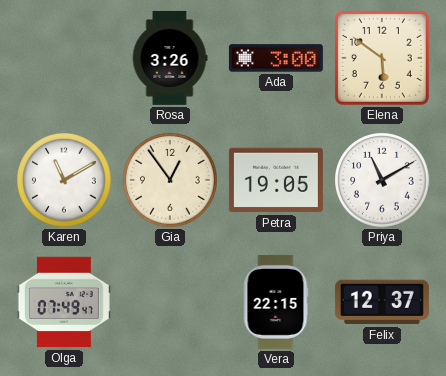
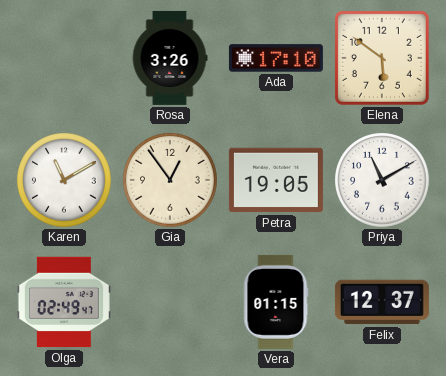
Ada: 3:00 -> 17:10
Olga: 07:49 -> 02:49
Vera: 22:15 -> 01:15
